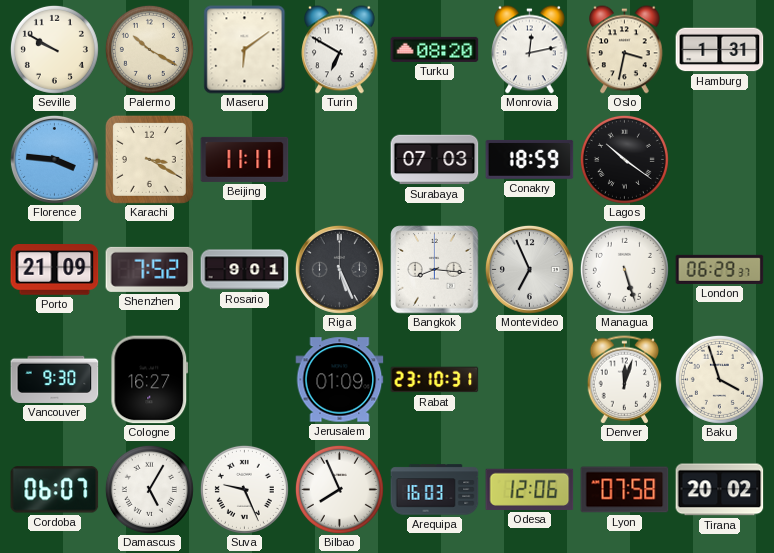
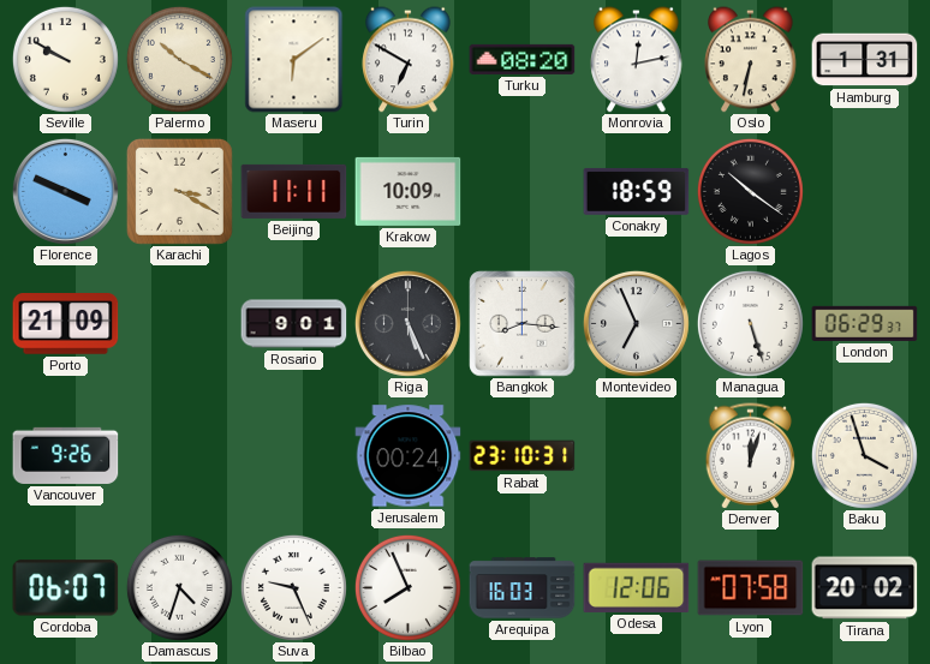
Oslo: 3:32 -> 6:32
Florence: 3:46 -> 3:49
Krakow: none -> 10:09
Surabaya: 07:03 -> none
Shenzhen: 7:52 -> none
Vancouver: 9:30 -> 9:26
Cologne: 16:27 -> none
Jerusalem: 01:09 -> 00:24
Damascus: 5:05 -> 4:33
